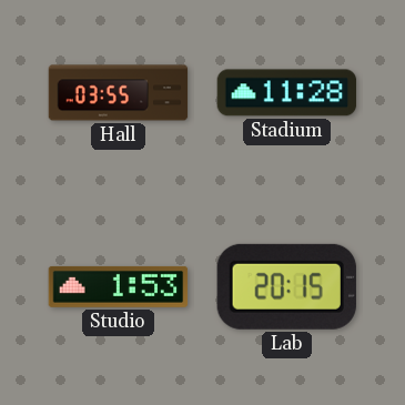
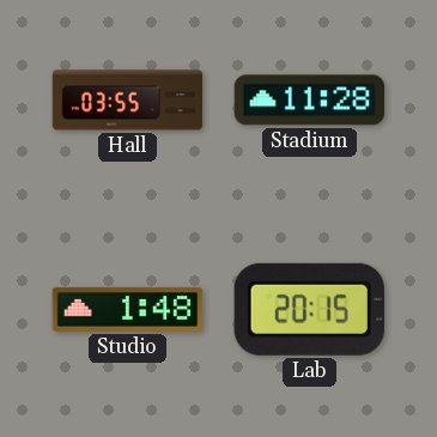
Studio: 1:53 -> 1:48
